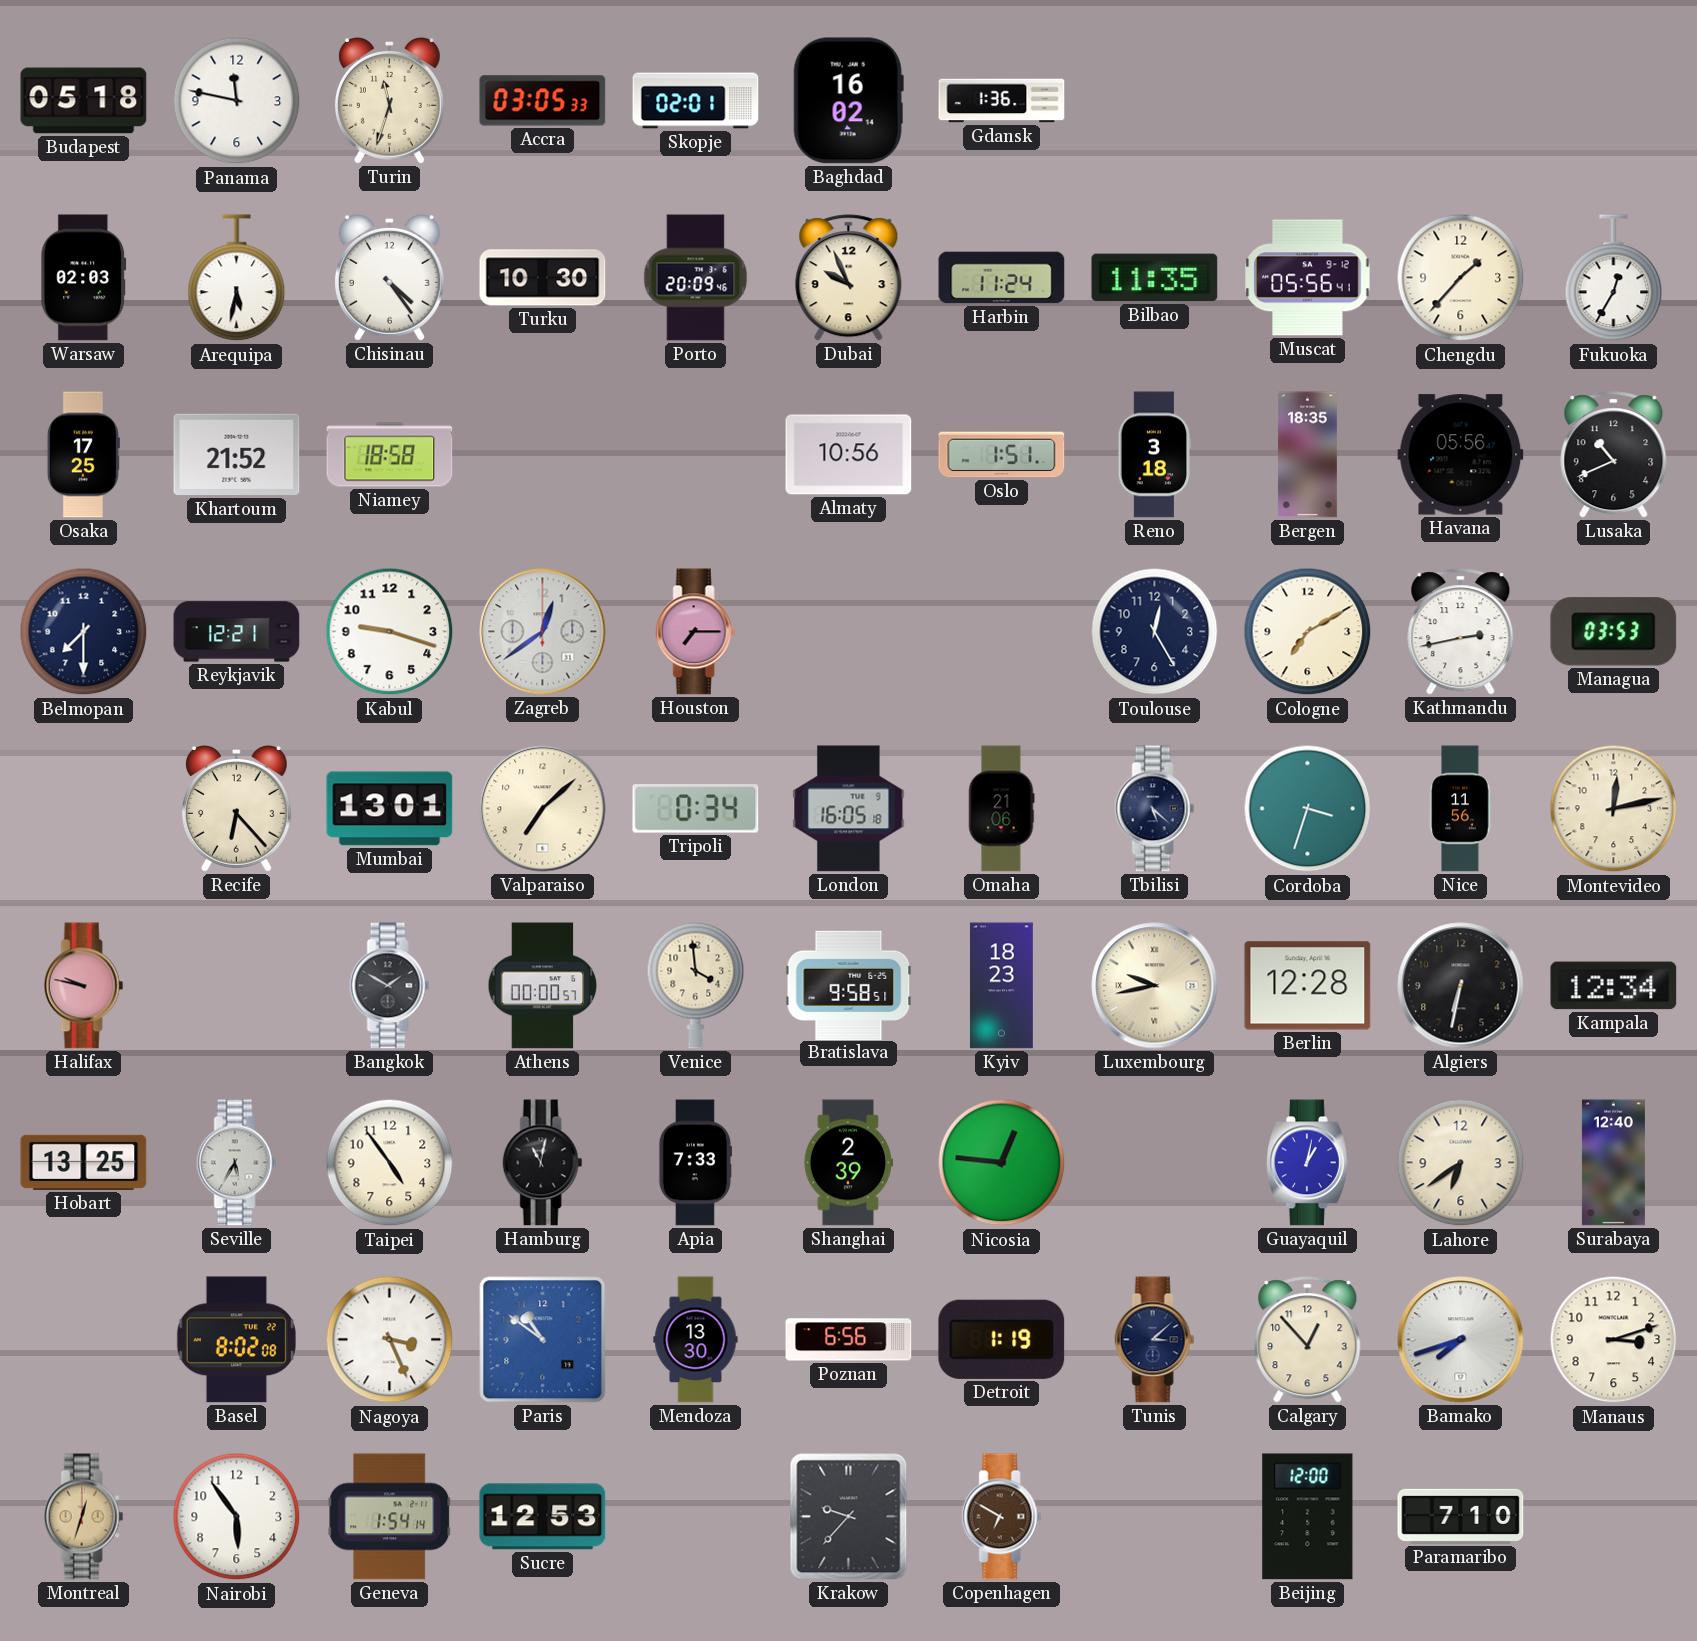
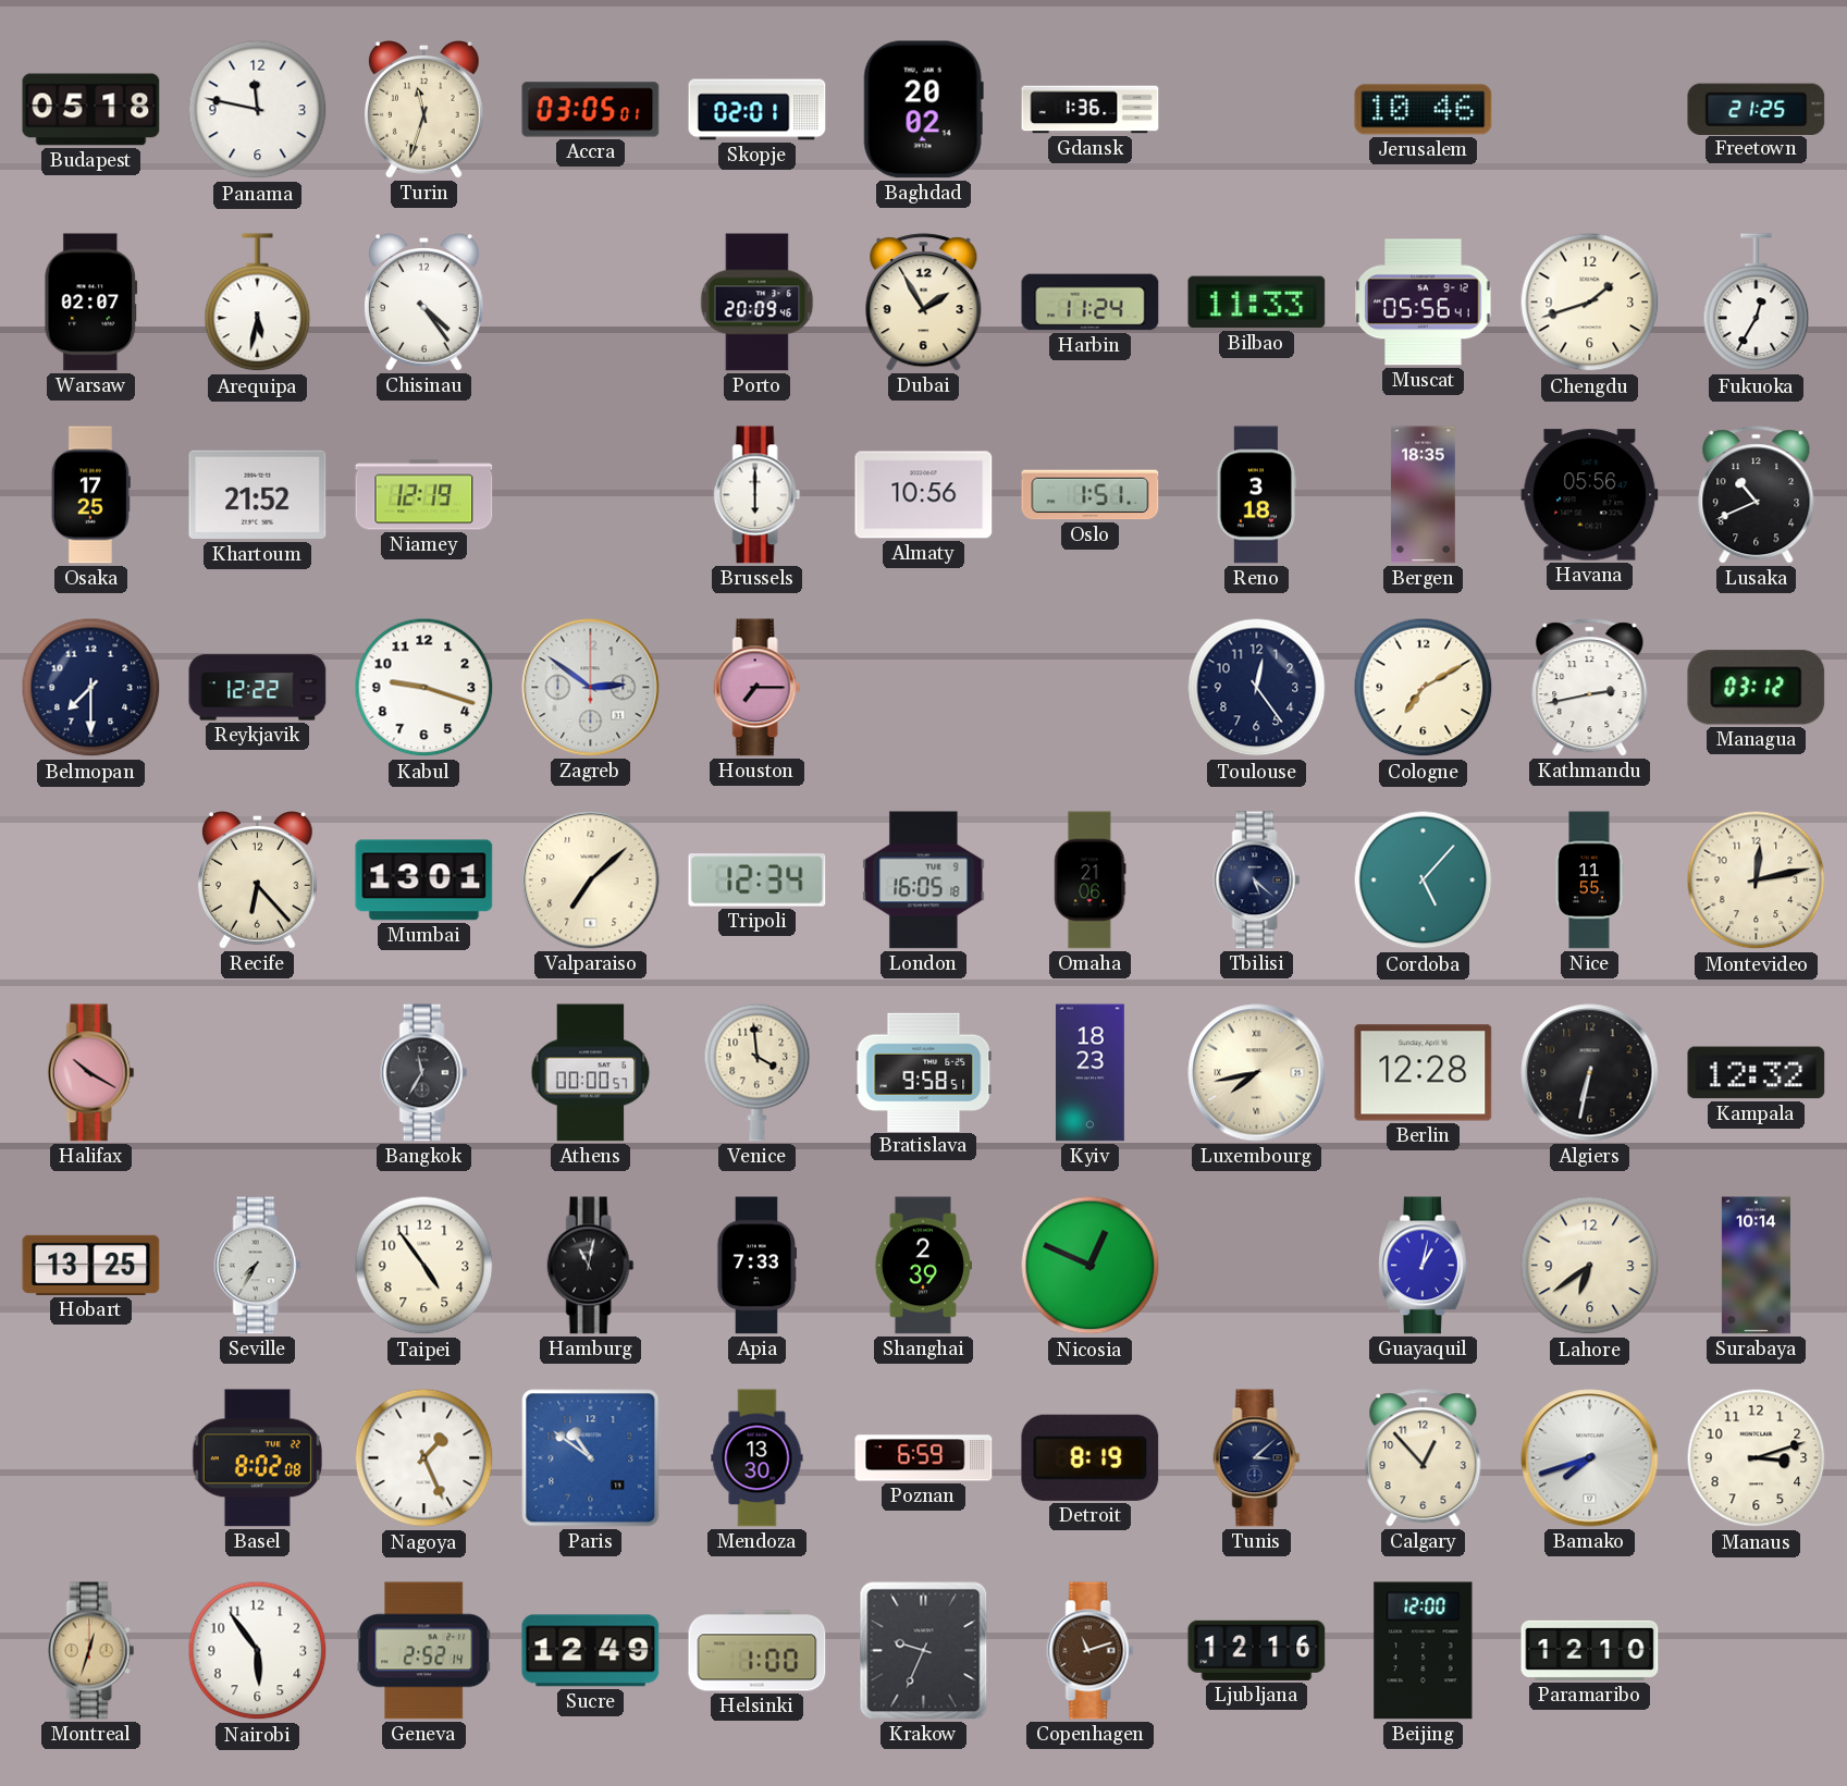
Accra: 03:05:33 -> 03:05:01
Baghdad: 16:02 -> 20:02
Jerusalem: none -> 10:46
Freetown: none -> 21:25
Warsaw: 02:03 -> 02:07
Turku: 10:30 -> none
Dubai: 9:56 -> 1:55
Bilbao: 11:35 -> 11:33
Chengdu: 1:37 -> 1:42
Niamey: 18:58 -> 12:19
Brussels: none -> 6:00
Reykjavik: 12:21 -> 12:22
Zagreb: 12:39 -> 2:51
Toulouse: 12:25 -> 12:24
Managua: 03:53 -> 03:12
Tripoli: 0:34 -> 12:34
Cordoba: 3:33 -> 5:07
Nice: 11:56 -> 11:55
Halifax: 9:47 -> 10:20
Bangkok: 1:50 -> 11:35
Luxembourg: 9:43 -> 7:43
Kampala: 12:34 -> 12:32
Seville: 5:35 -> 7:35
Nicosia: 12:46 -> 12:49
Surabaya: 12:40 -> 10:14
Nagoya: 3:26 -> 1:26
Poznan: 6:56 -> 6:59
Detroit: 1:19 -> 8:19
Geneva: 1:54 -> 2:52
Sucre: 12:53 -> 12:49
Helsinki: none -> 1:00
Krakow: 9:37 -> 9:34
Copenhagen: 6:50 -> 11:12
Ljubljana: none -> 12:16
Paramaribo: 7:10 -> 12:10
